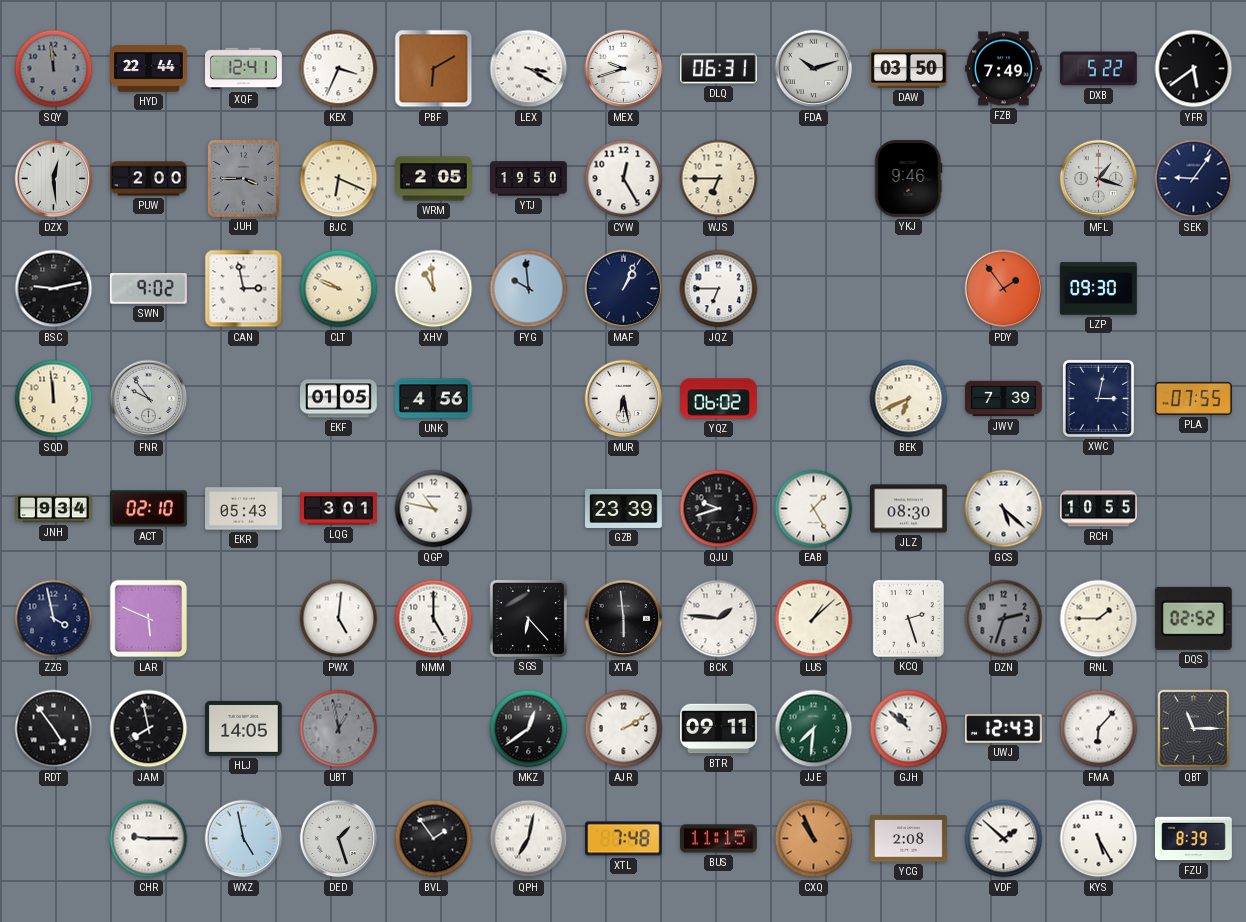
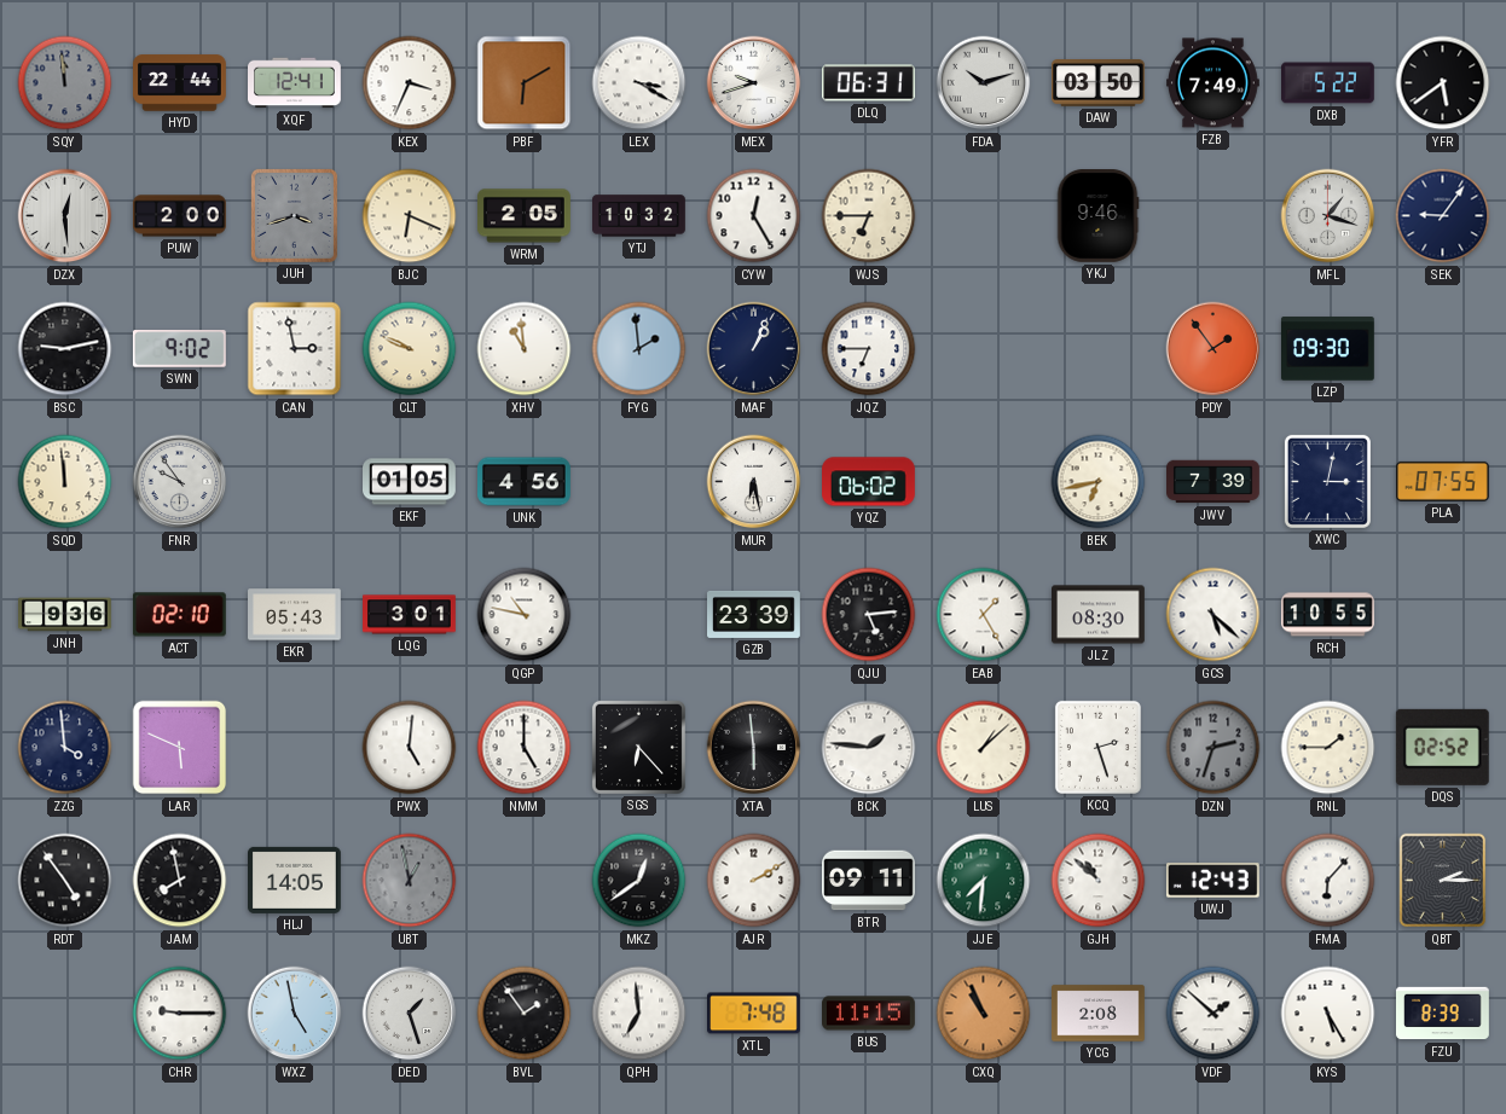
JUH: 3:45 -> 3:42
YTJ: 19:50 -> 10:32
FYG: 9:59 -> 1:59
BEK: 6:41 -> 6:43
JNH: 9:34 -> 9:36
QJU: 9:42 -> 5:14
ZZG: 3:58 -> 3:59
QBT: 11:15 -> 2:15
QPH: 7:02 -> 6:59
